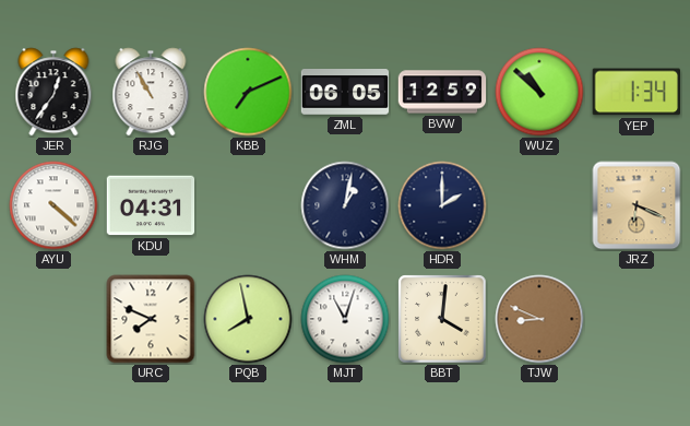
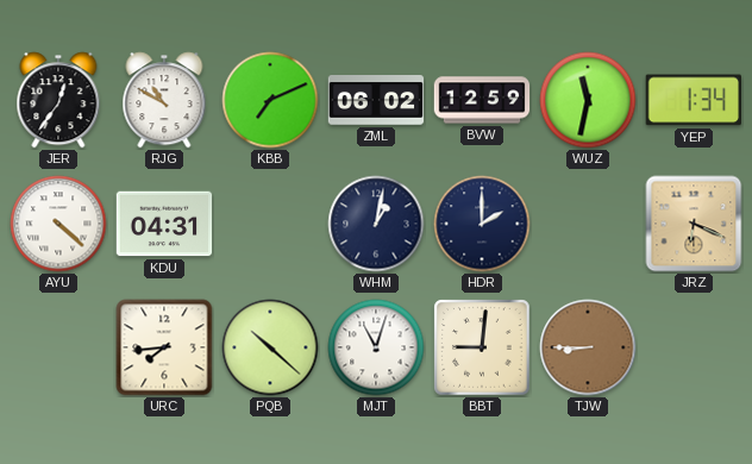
RJG: 10:55 -> 10:50
ZML: 06:05 -> 06:02
WUZ: 10:52 -> 11:32
URC: 7:49 -> 7:44
PQB: 7:58 -> 10:22
BBT: 4:01 -> 9:01
TJW: 8:49 -> 8:45
